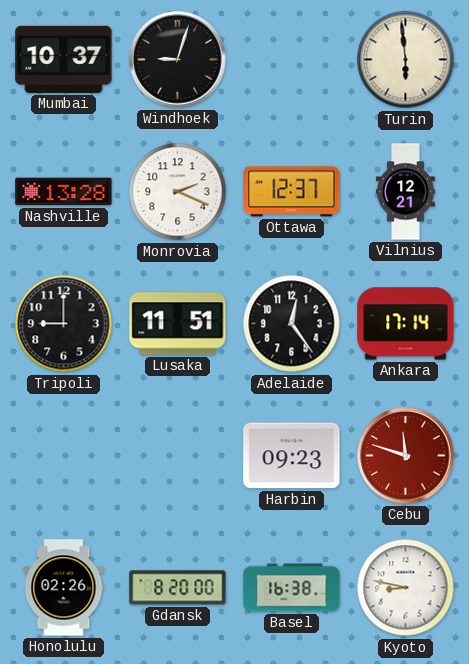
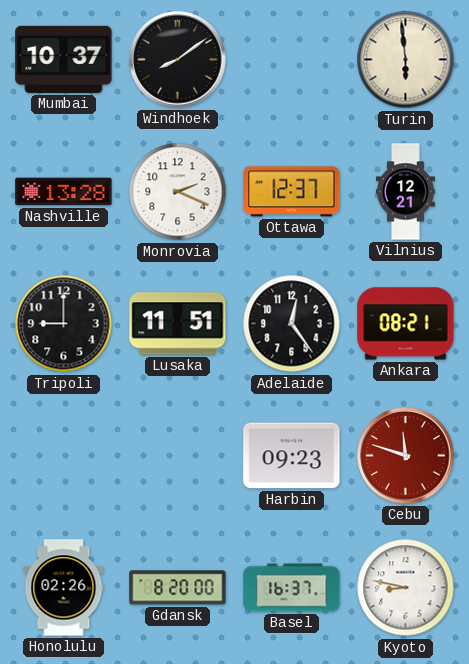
Windhoek: 9:03 -> 8:09
Ankara: 17:14 -> 08:21
Basel: 16:38 -> 16:37
